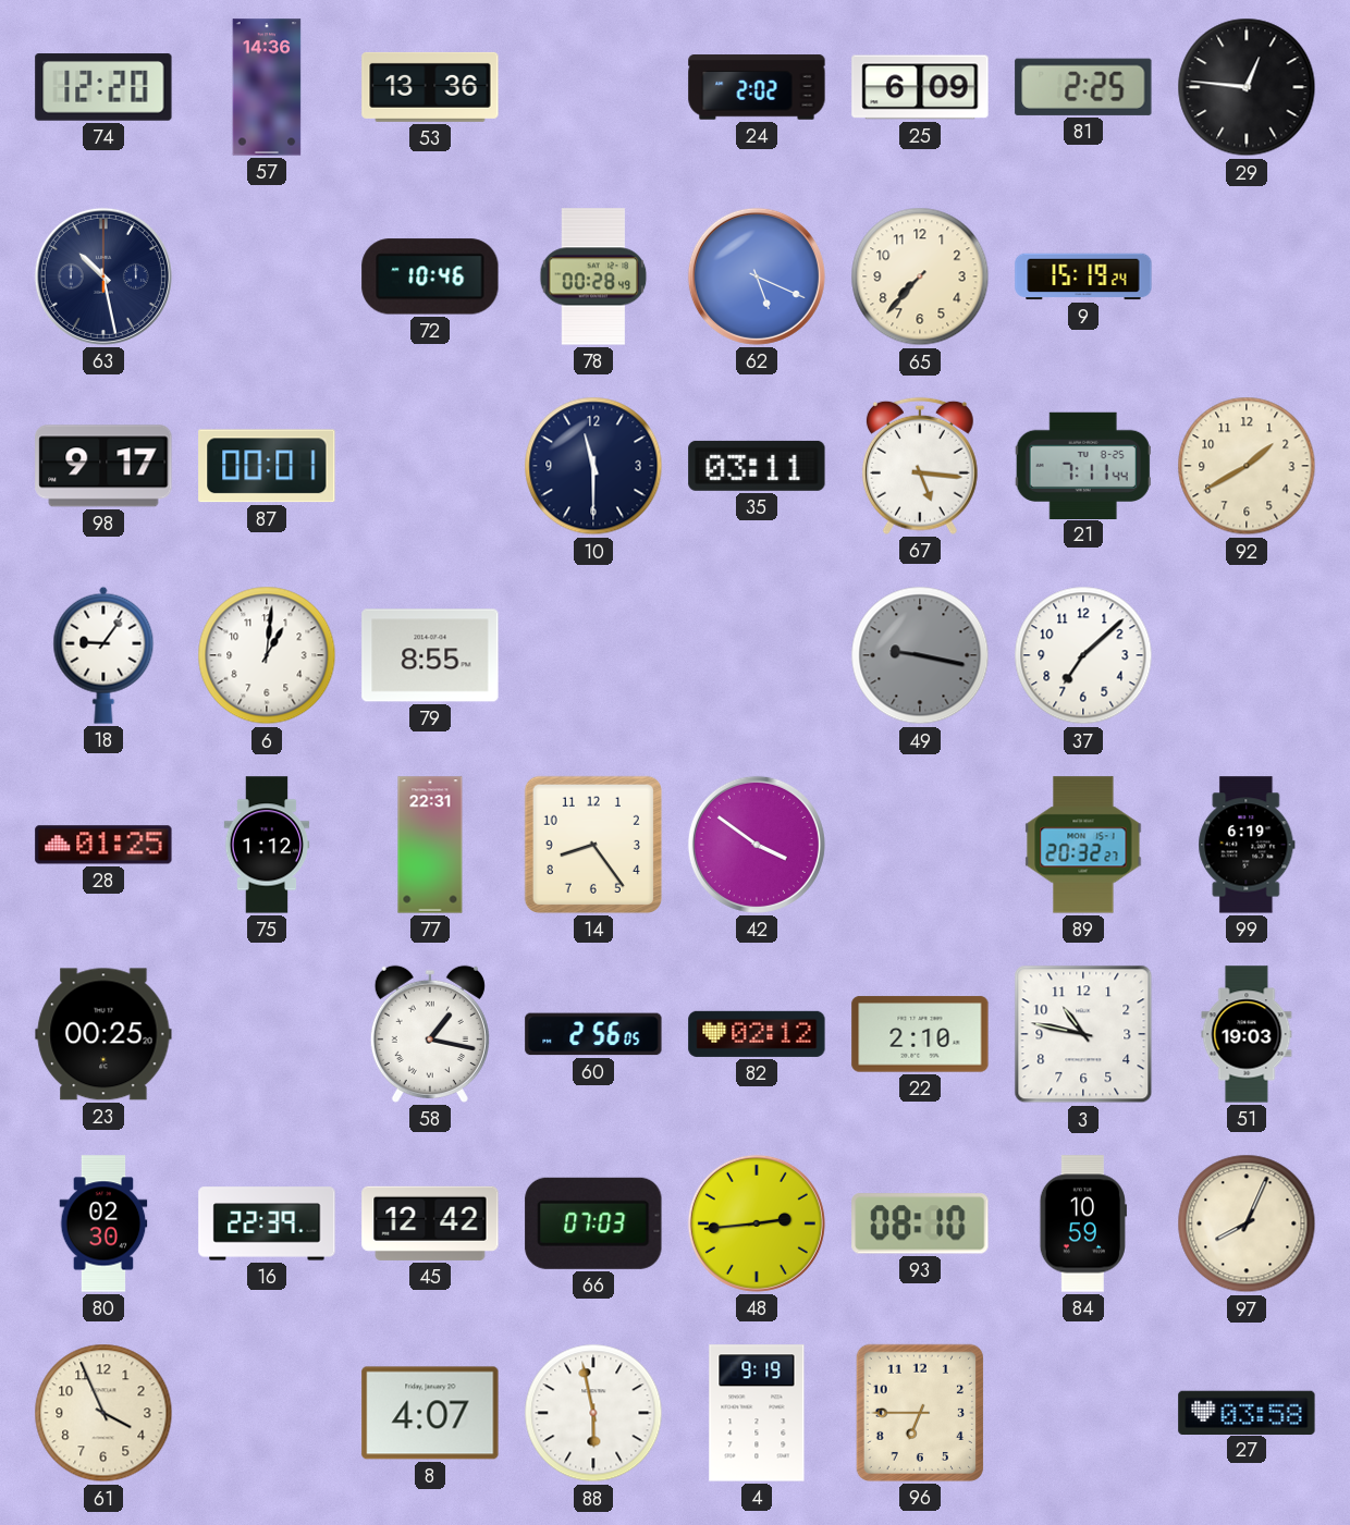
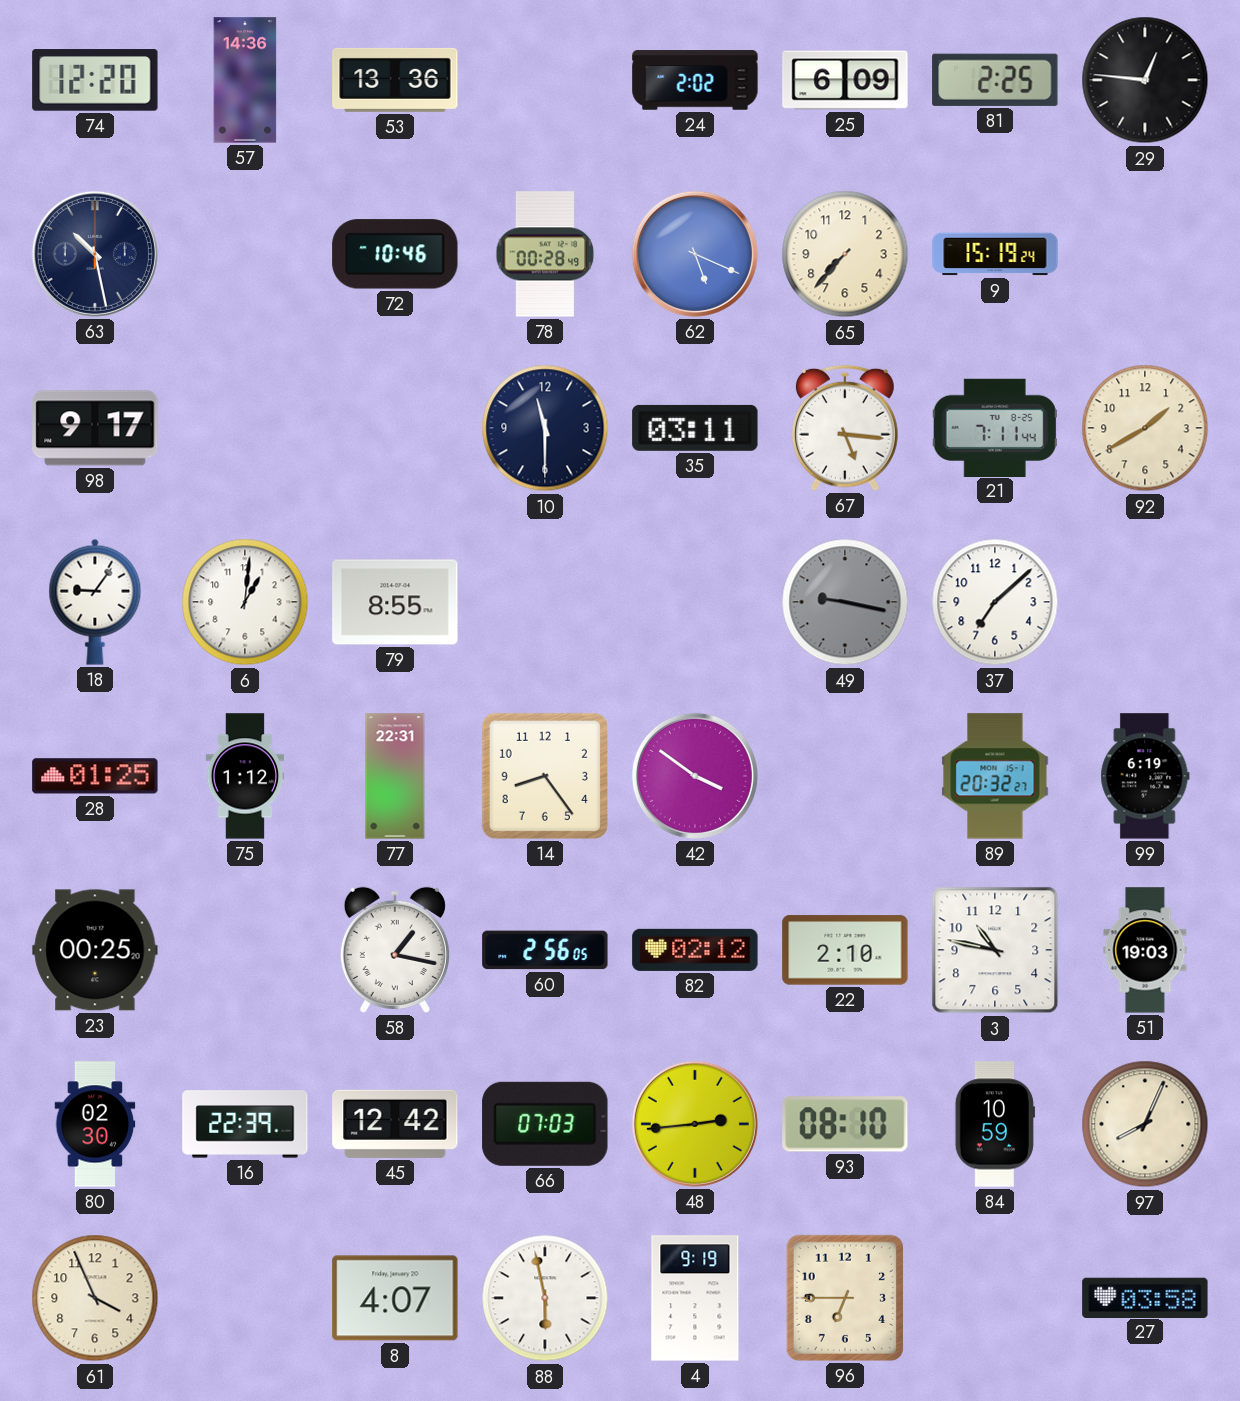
87: 00:01 -> none
